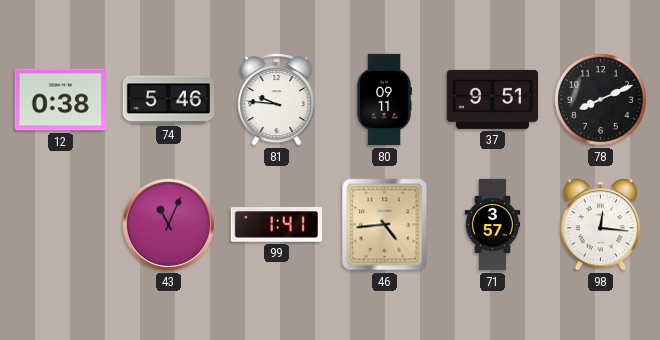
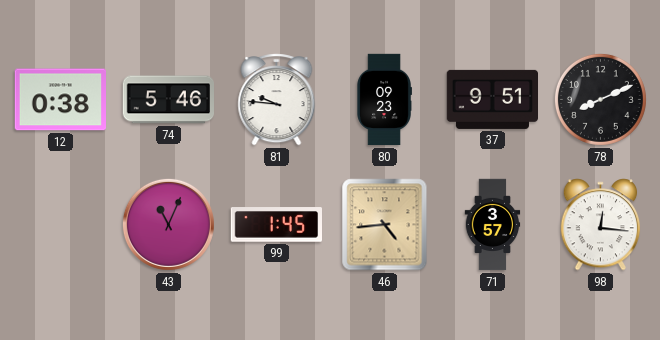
80: 09:11 -> 09:23
99: 1:41 -> 1:45
